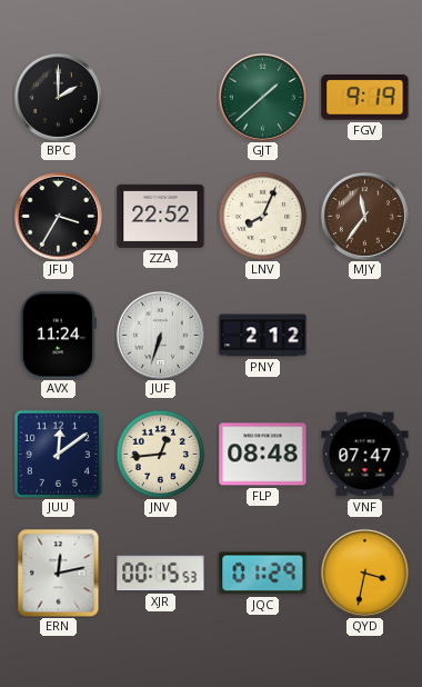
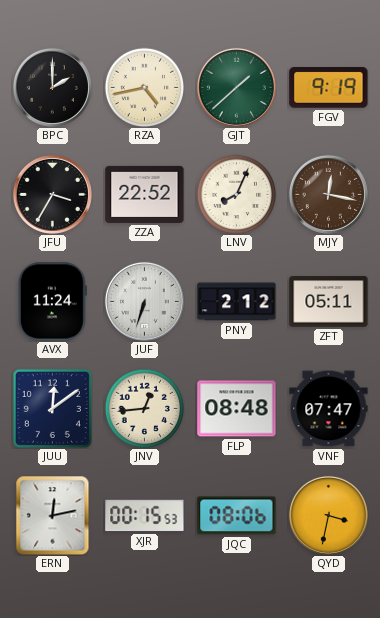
RZA: none -> 4:43
MJY: 11:36 -> 12:17
ZFT: none -> 05:11
JQC: 01:29 -> 08:06
